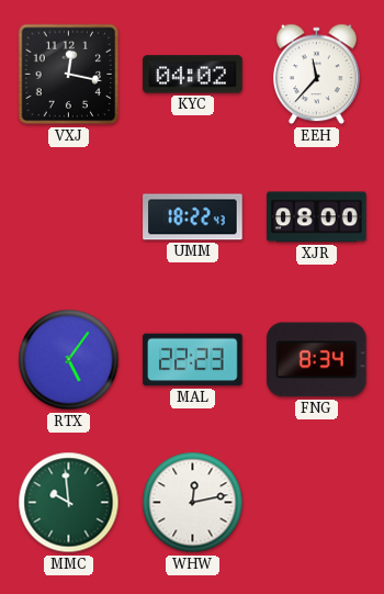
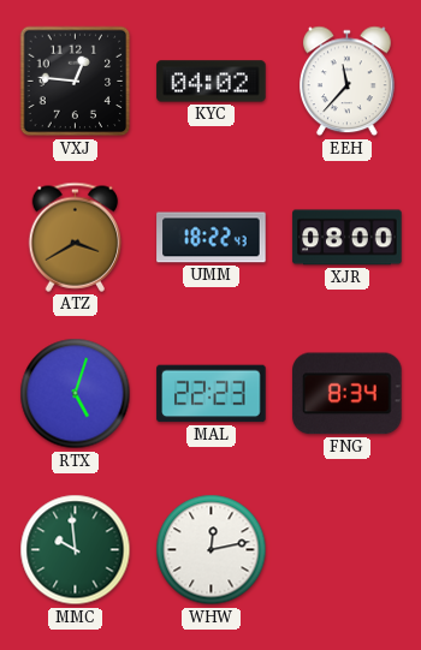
VXJ: 12:17 -> 12:46
ATZ: none -> 3:40
RTX: 5:06 -> 5:03
